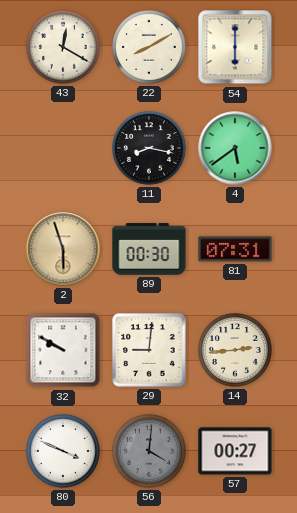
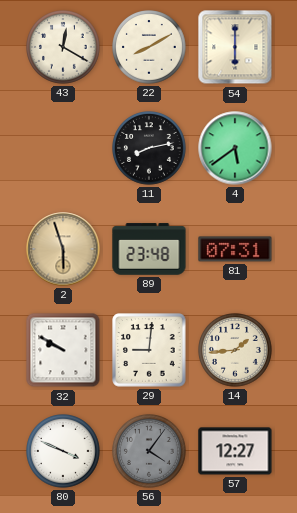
11: 8:17 -> 8:13
89: 00:30 -> 23:48
14: 2:44 -> 1:44
56: 4:01 -> 4:06
57: 00:27 -> 12:27
